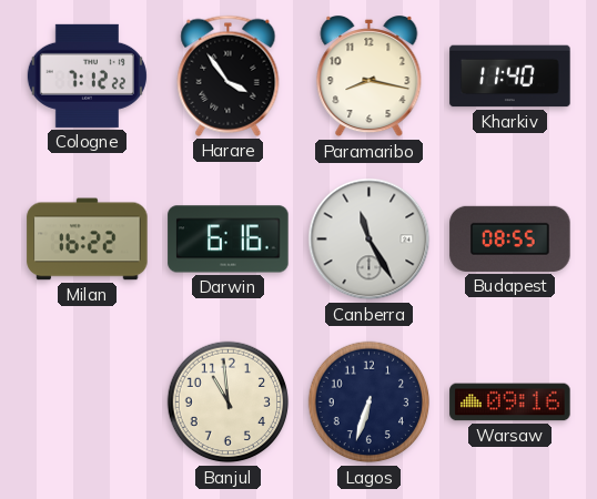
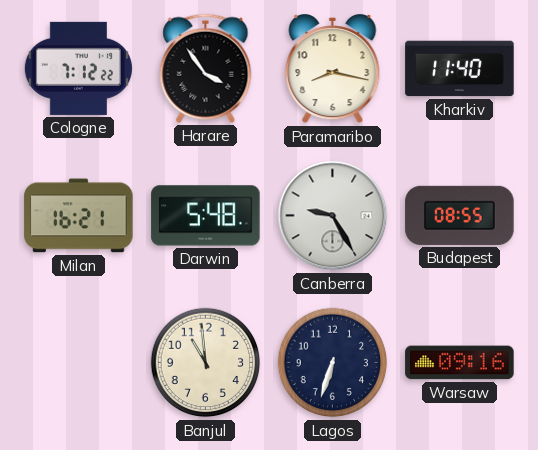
Milan: 16:22 -> 16:21
Darwin: 6:16 -> 5:48
Canberra: 11:25 -> 9:25
